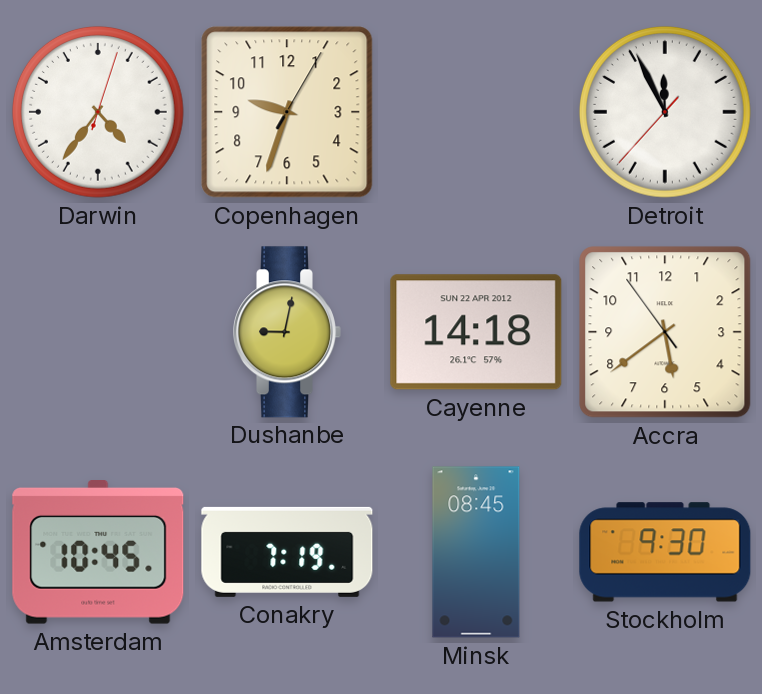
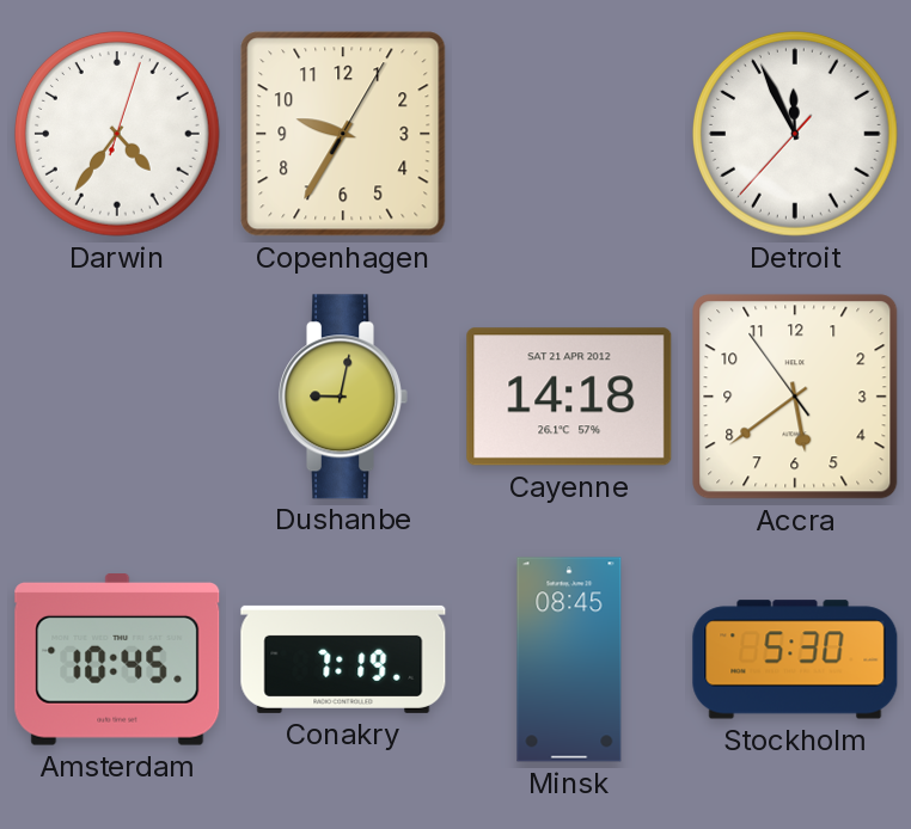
Copenhagen: 9:33 -> 9:35
Cayenne date: SUN 22 APR 2012 -> SAT 21 APR 2012
Stockholm: 9:30 -> 5:30
